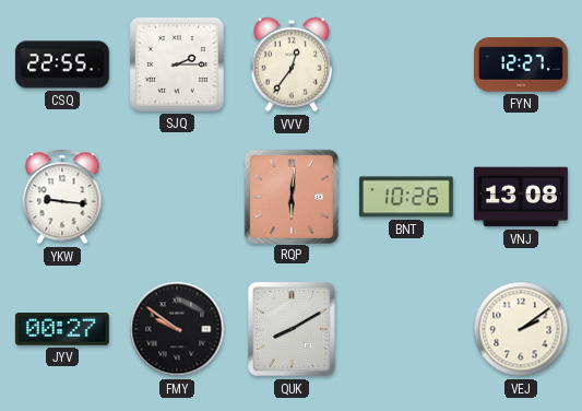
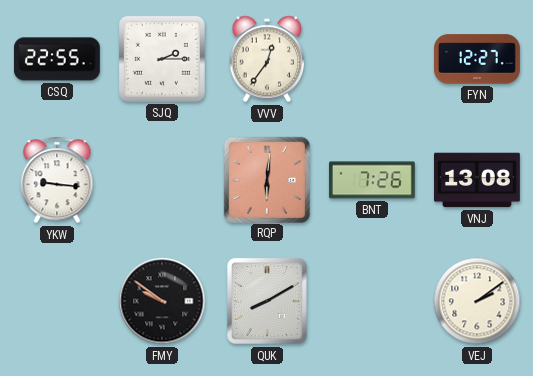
BNT: 10:26 -> 7:26
JYV: 00:27 -> none
